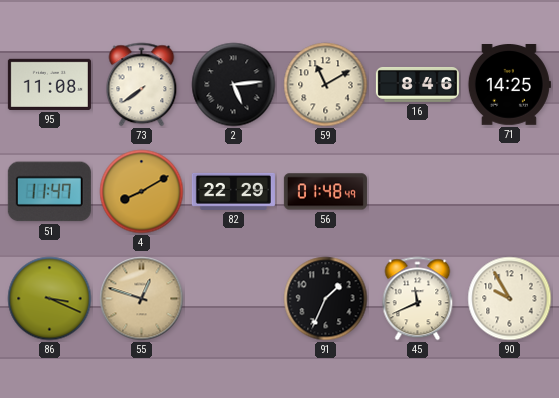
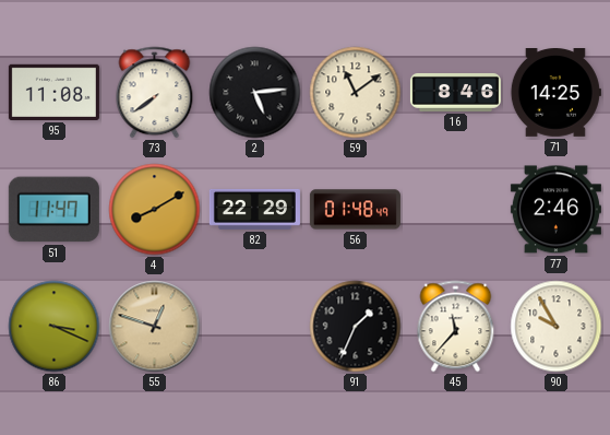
59: 11:10 -> 11:09
77: none -> 2:46
45: 11:41 -> 11:37
